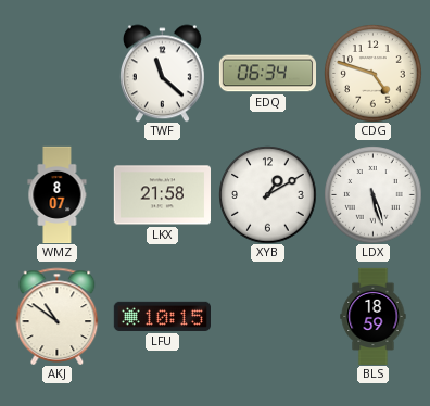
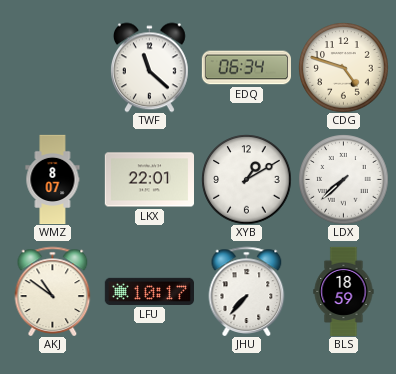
LKX: 21:58 -> 22:01
LDX: 5:27 -> 7:38
LFU: 10:15 -> 10:17
JHU: none -> 7:37
